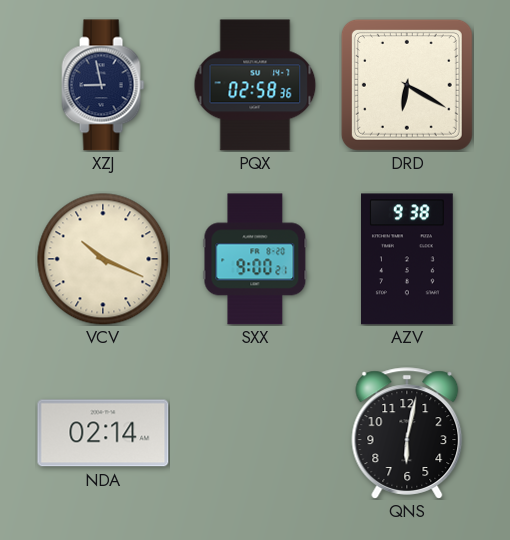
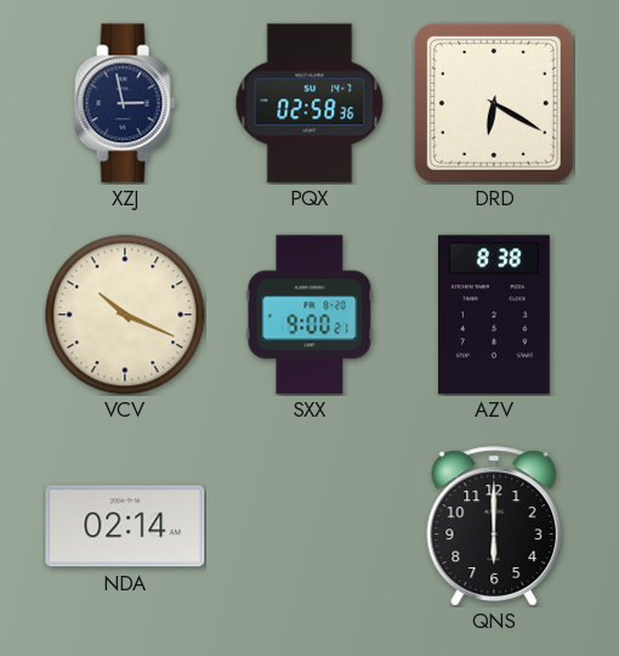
XZJ: 8:58 -> 2:58
AZV: 9:38 -> 8:38
QNS: 6:02 -> 6:00
